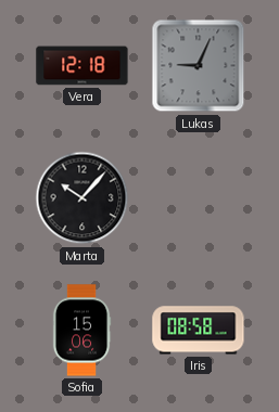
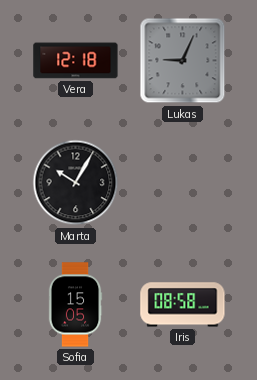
Marta: 10:07 -> 10:05
Sofia: 15:06 -> 15:05
